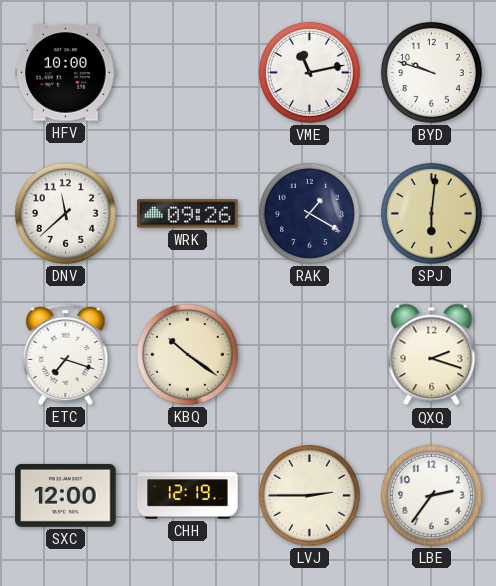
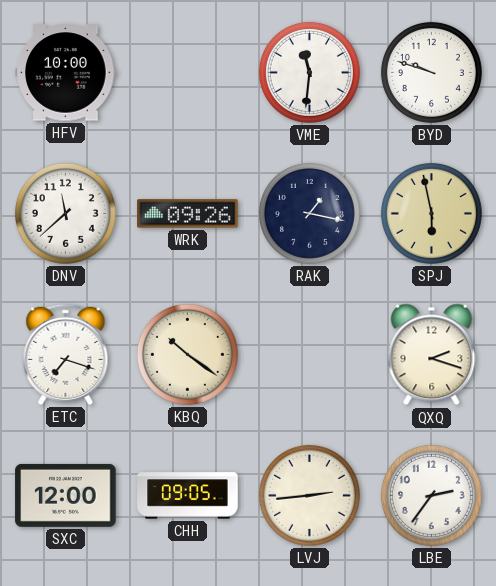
VME: 11:13 -> 11:31
RAK: 1:20 -> 1:17
SPJ: 6:01 -> 5:58
CHH: 12:19 -> 09:05
LVJ: 2:45 -> 2:44
